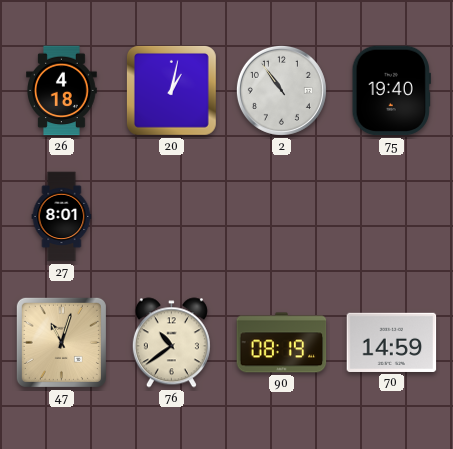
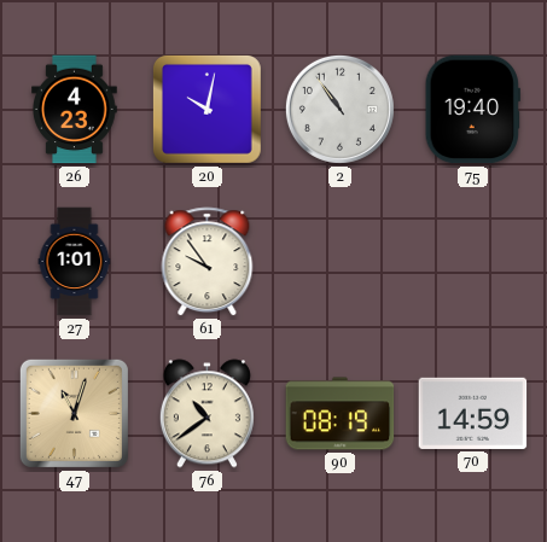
26: 4:18 -> 4:23
20: 1:02 -> 10:02
27: 8:01 -> 1:01
61: none -> 9:54
